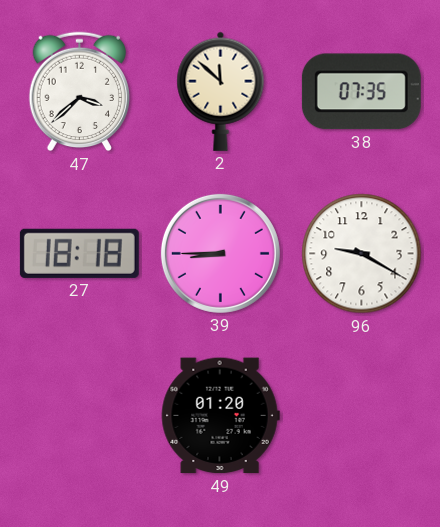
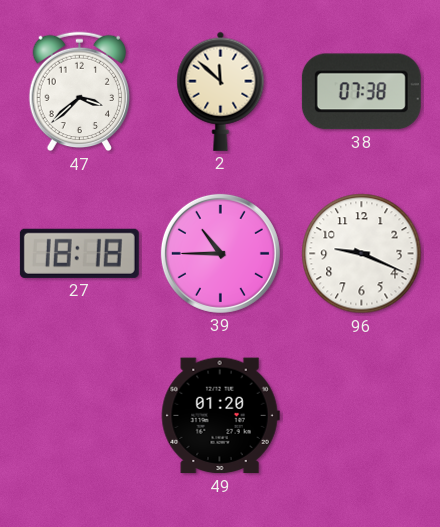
38: 07:35 -> 07:38
39: 8:45 -> 10:45
96: 9:20 -> 9:19
